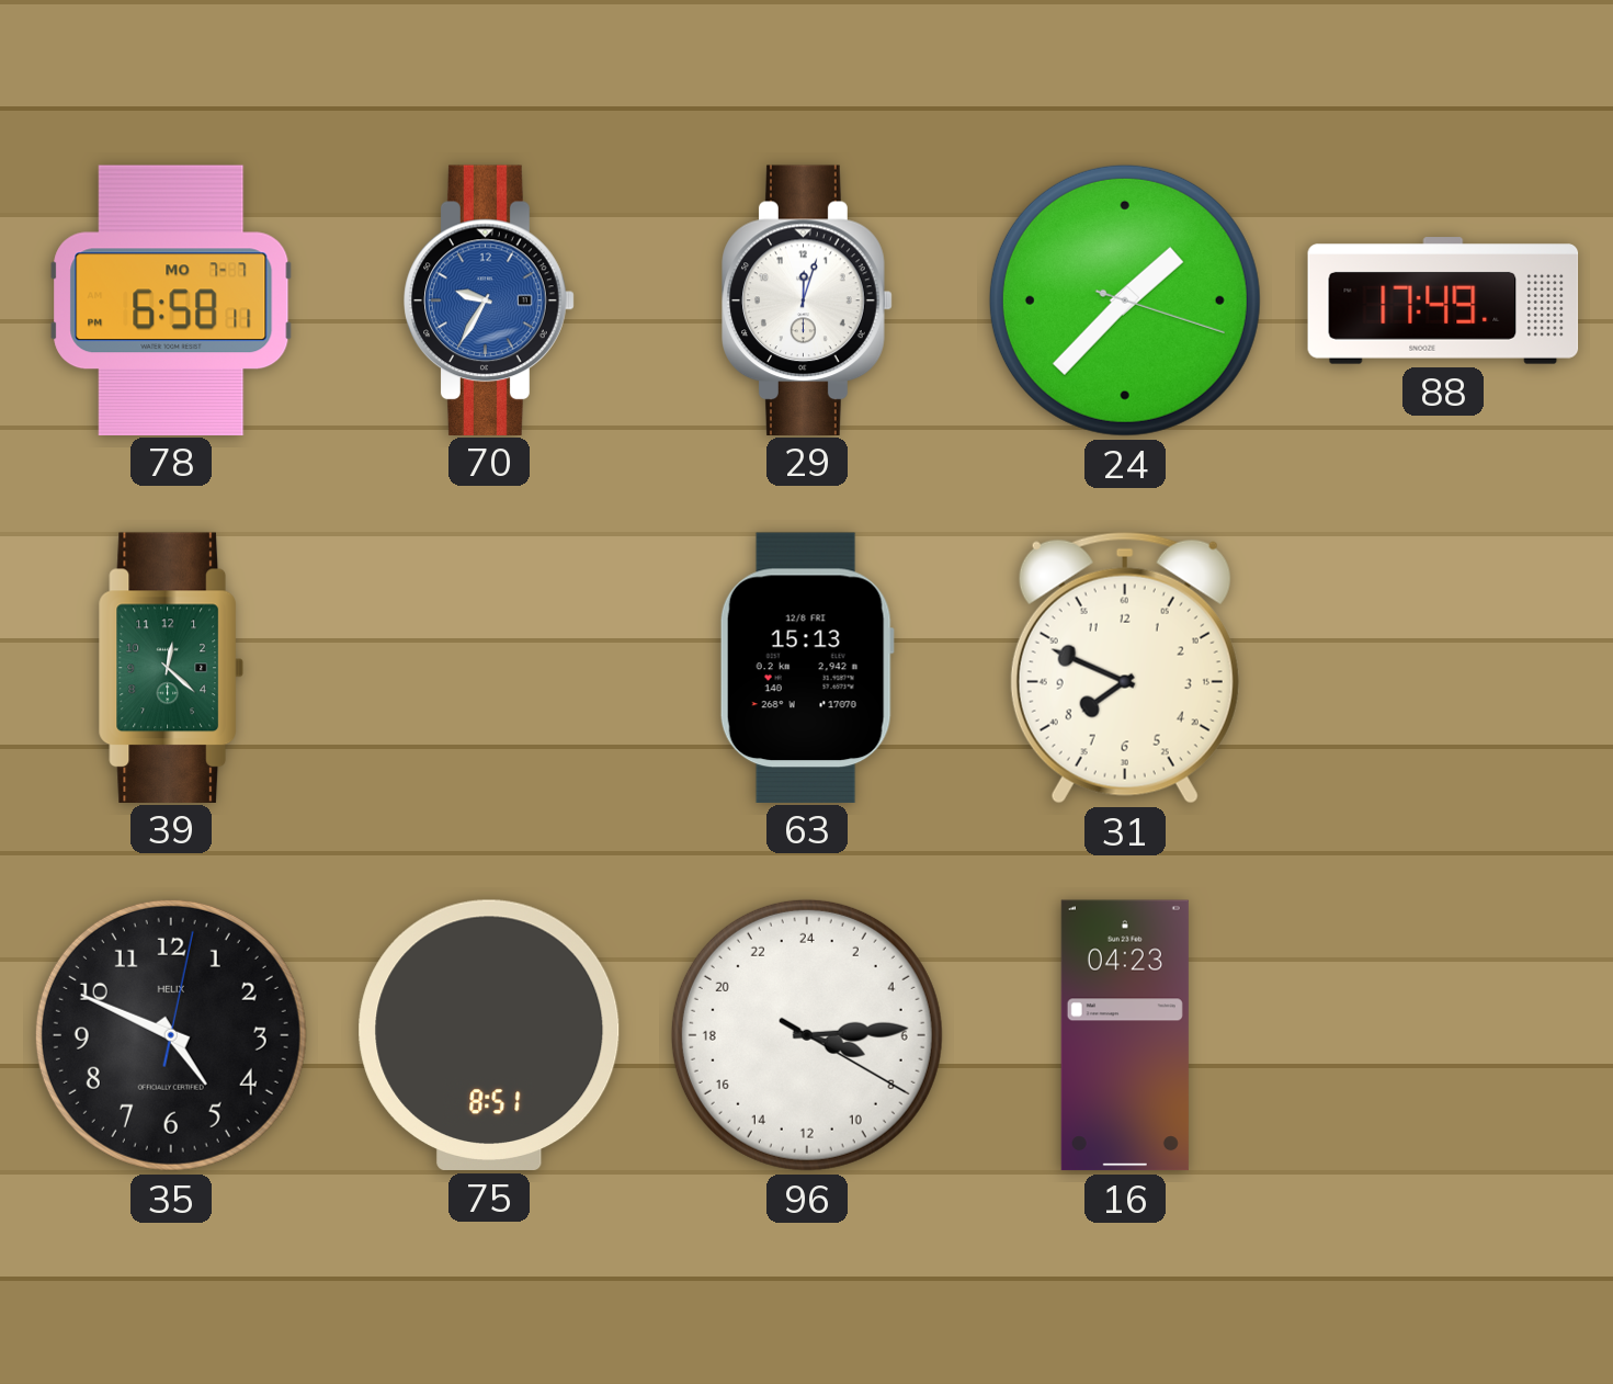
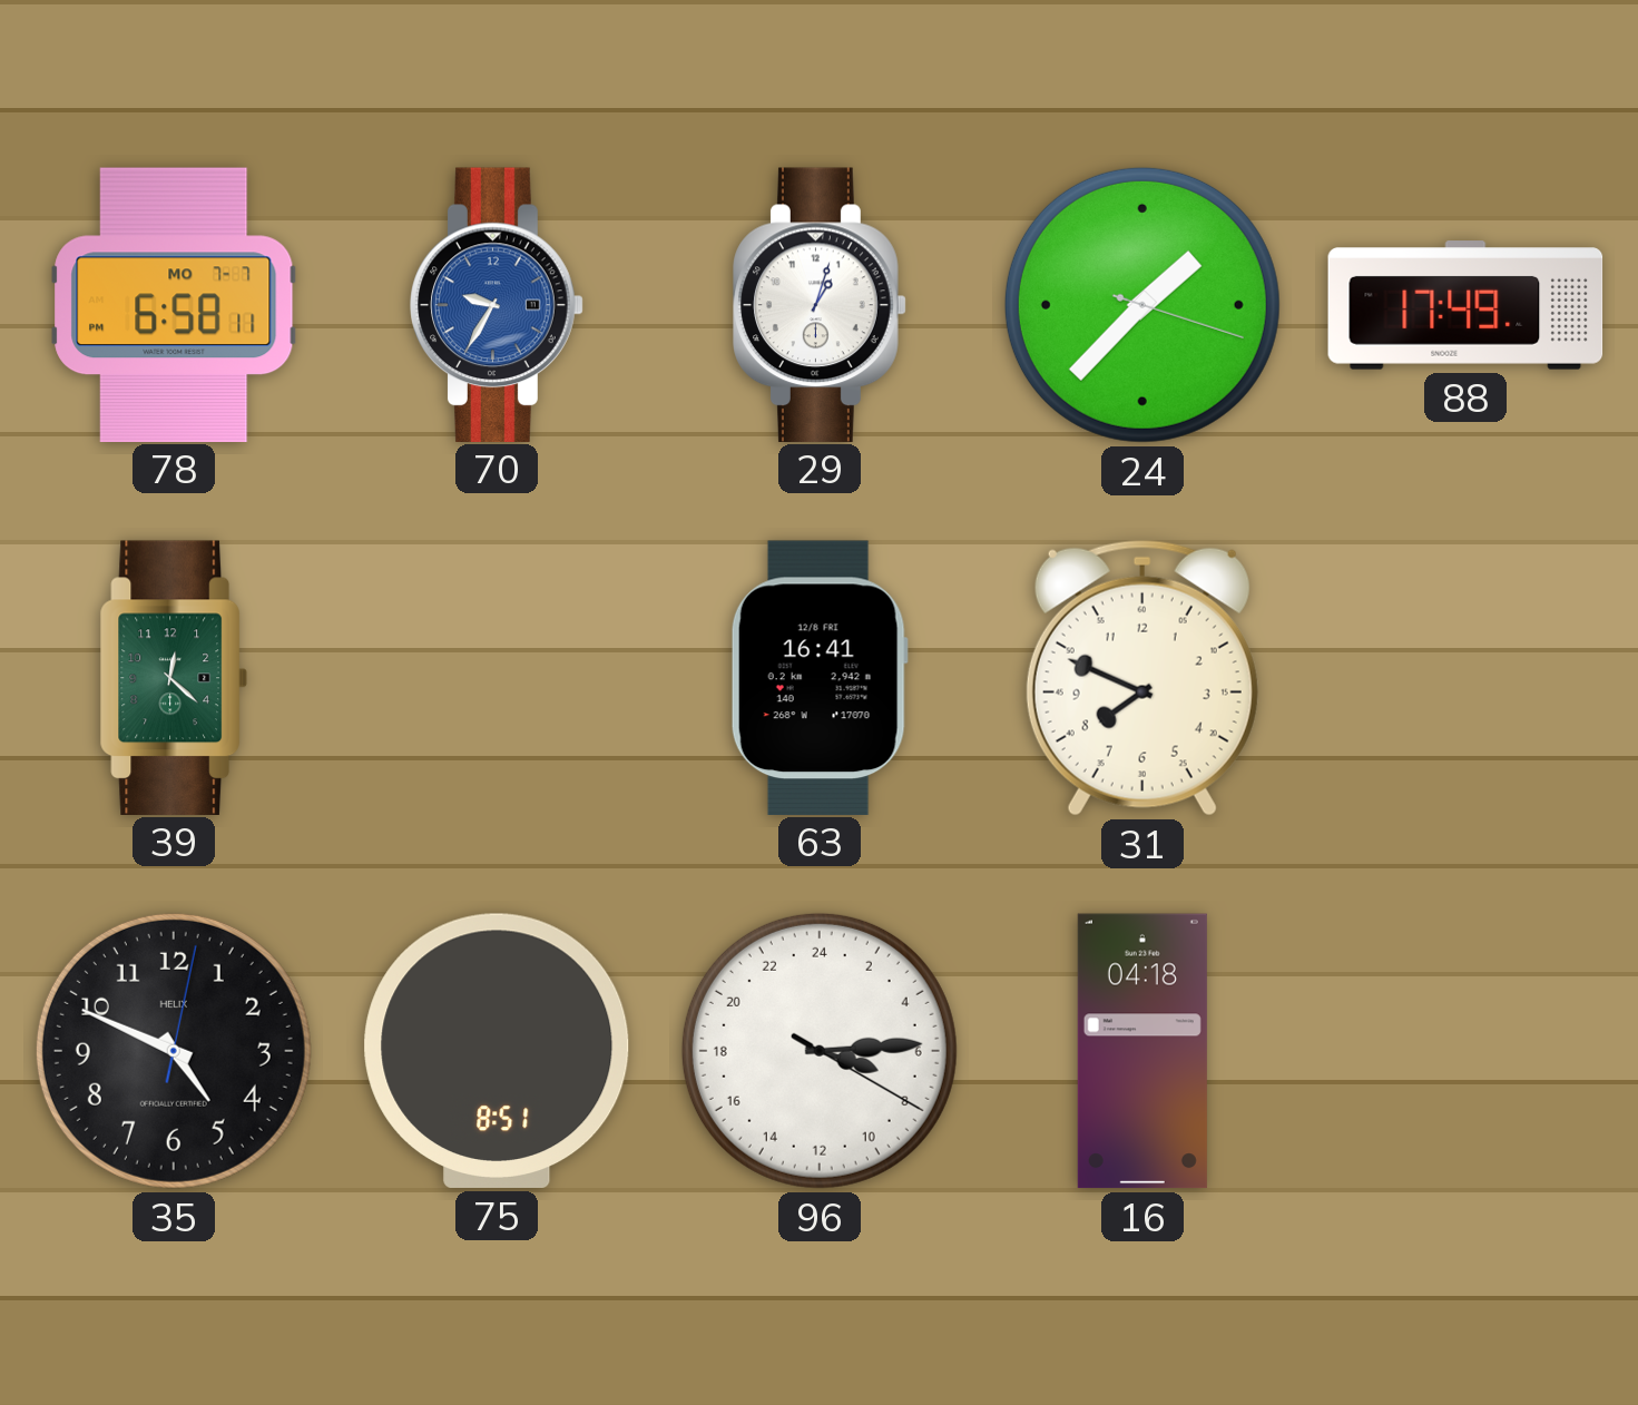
29: 12:03 -> 1:03
63: 15:13 -> 16:41
16: 04:23 -> 04:18
